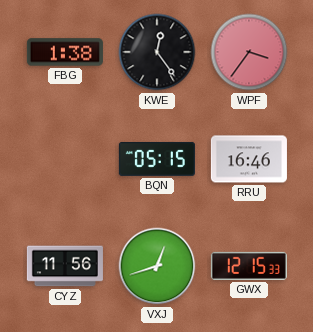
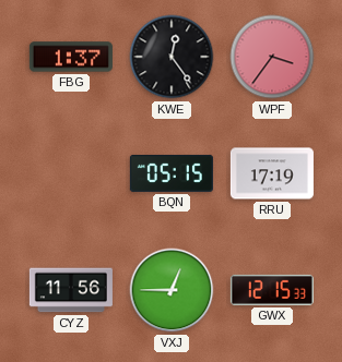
FBG: 1:38 -> 1:37
RRU: 16:46 -> 17:19
VXJ: 12:42 -> 12:45
